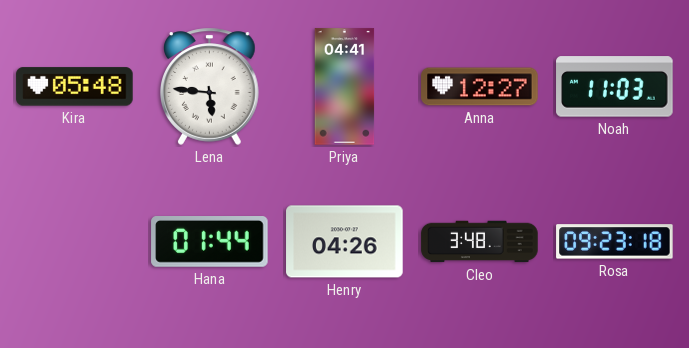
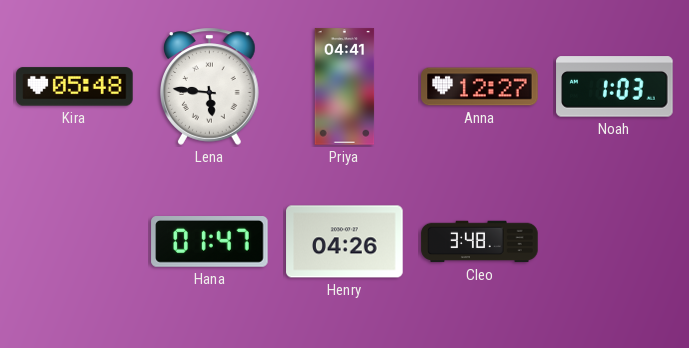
Noah: 11:03 -> 1:03
Hana: 01:44 -> 01:47
Rosa: 09:23 -> none
